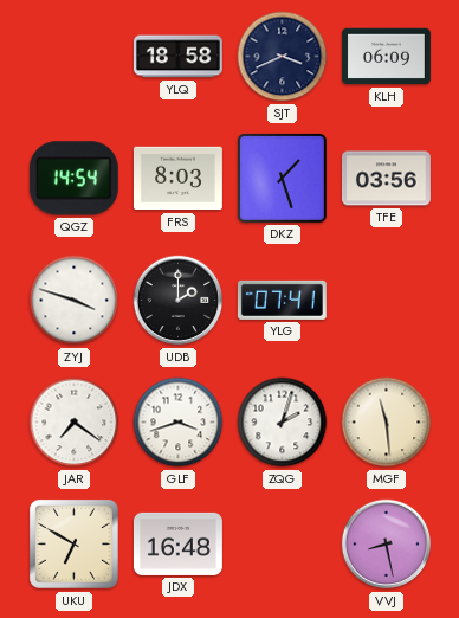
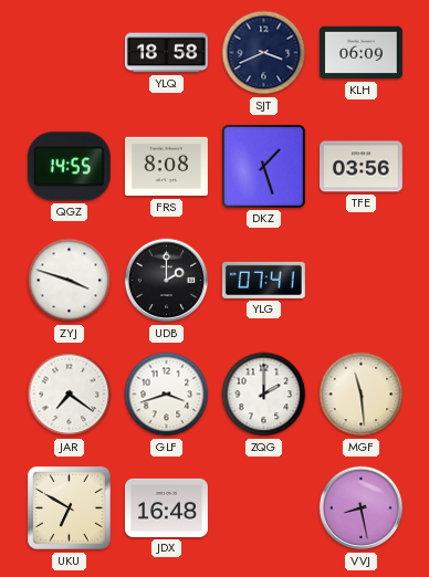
QGZ: 14:54 -> 14:55
FRS: 8:03 -> 8:08
ZQG: 2:03 -> 2:00
